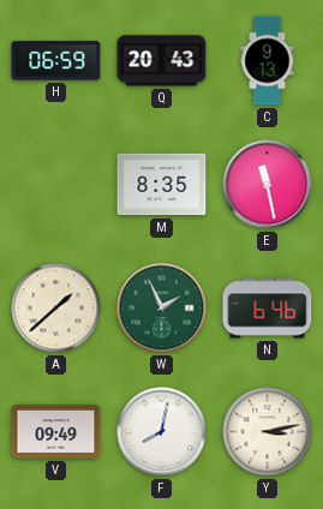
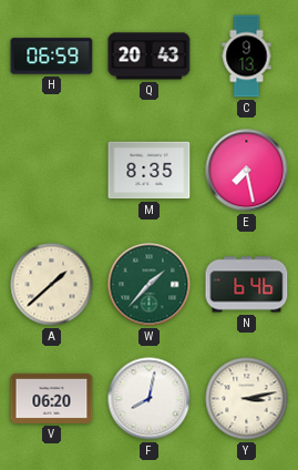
E: 11:28 -> 7:28
W: 1:56 -> 1:37
V: 09:49 -> 06:20
